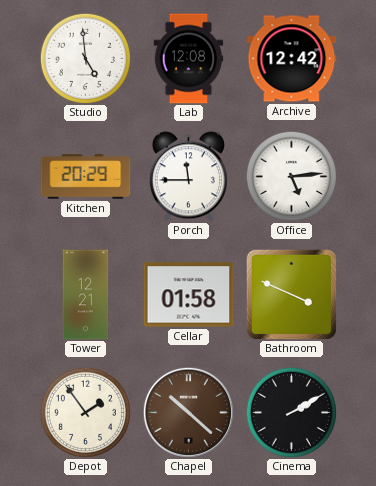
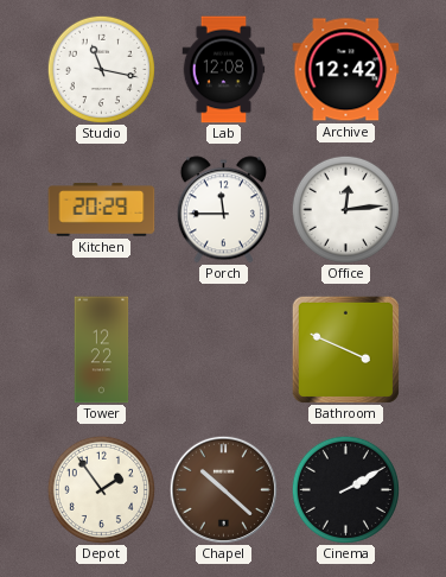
Studio: 4:59 -> 11:17
Office: 5:14 -> 12:14
Tower: 12:21 -> 12:22
Cellar: 01:58 -> none
